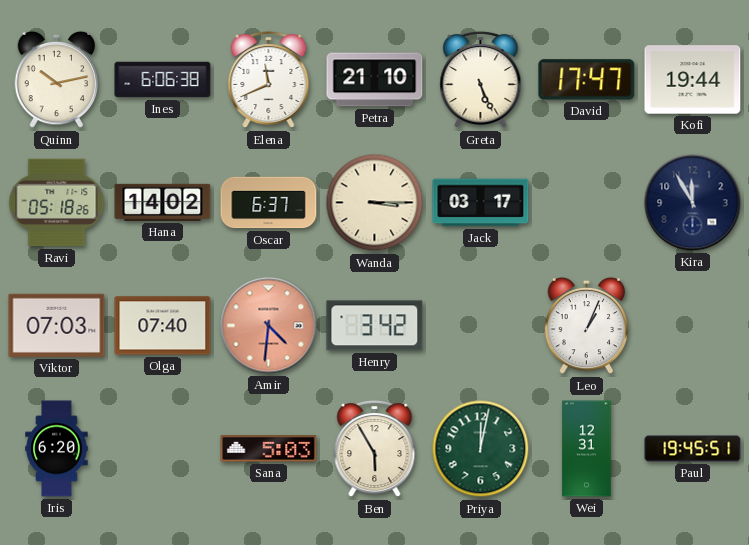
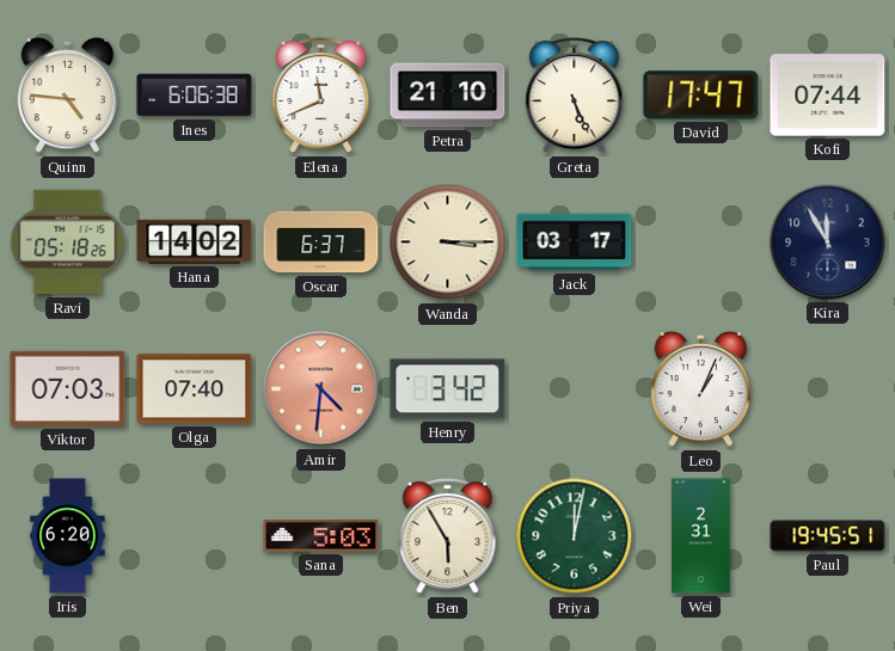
Quinn: 10:13 -> 4:46
Kofi: 19:44 -> 07:44
Wei: 12:31 -> 2:31
